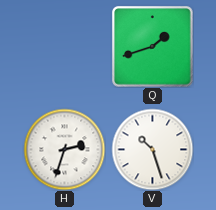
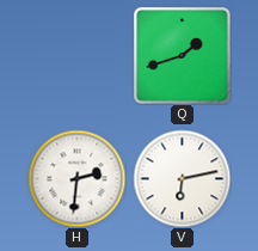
H: 2:33 -> 2:31
V: 10:27 -> 6:13
